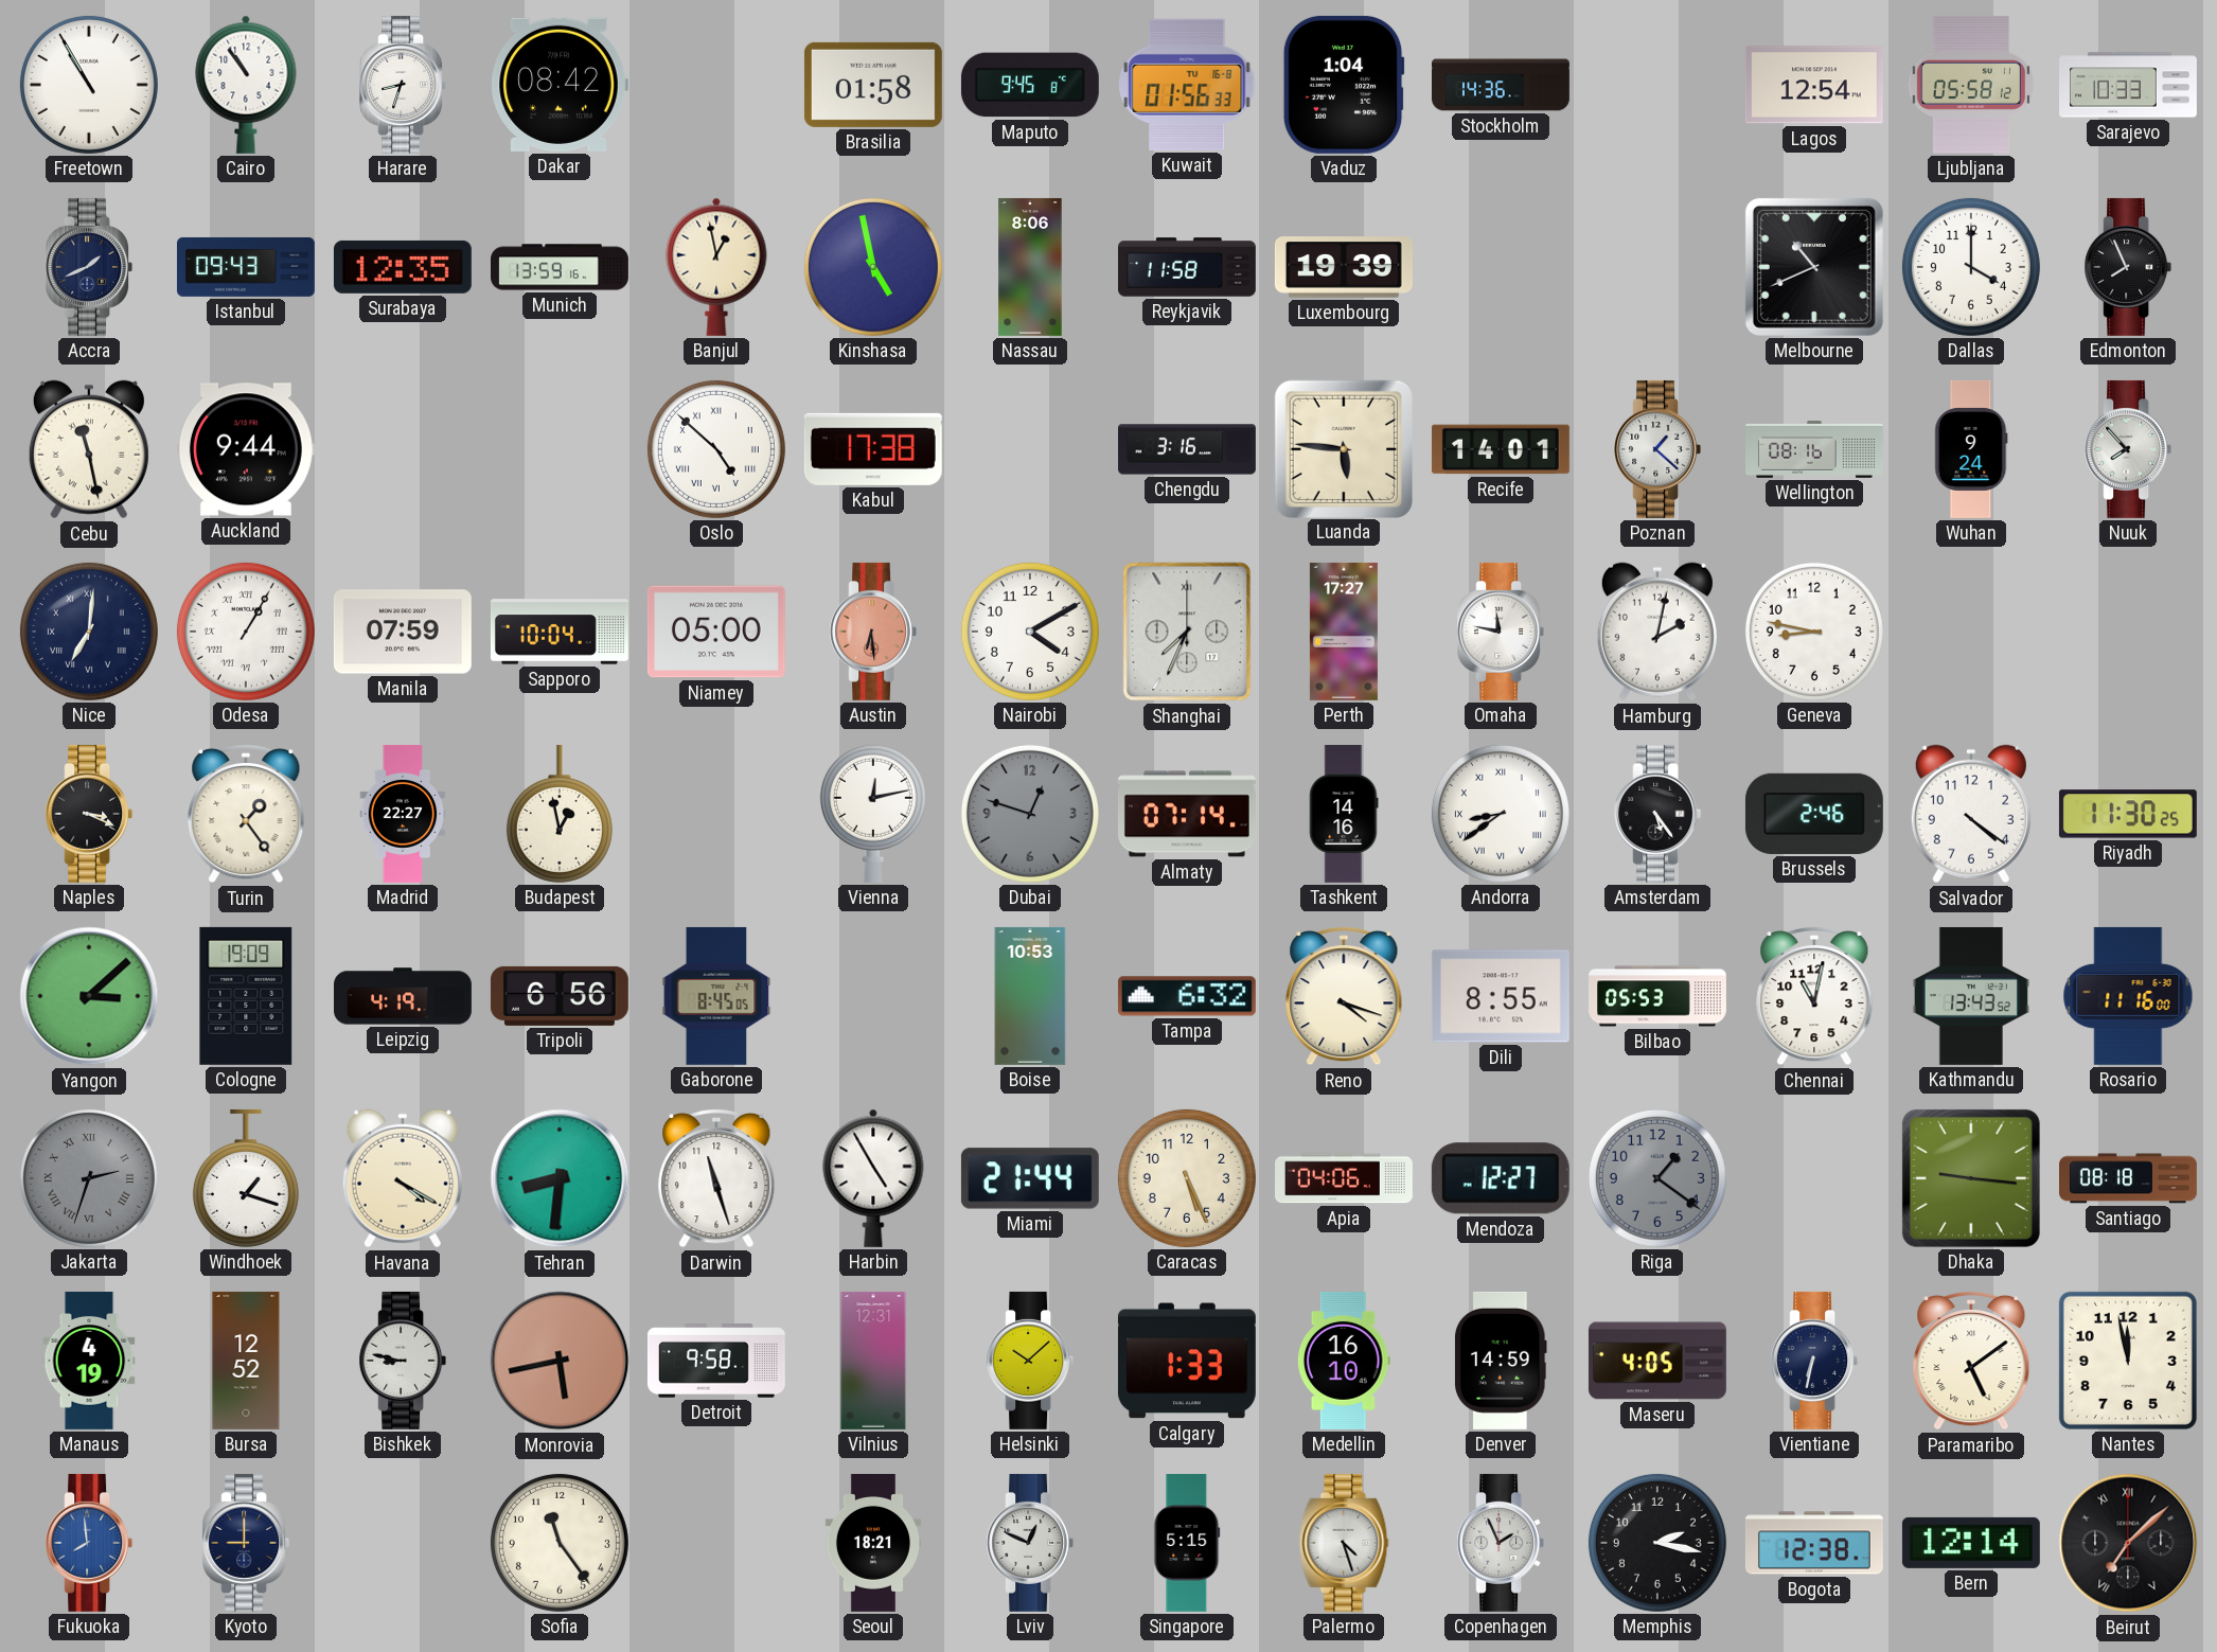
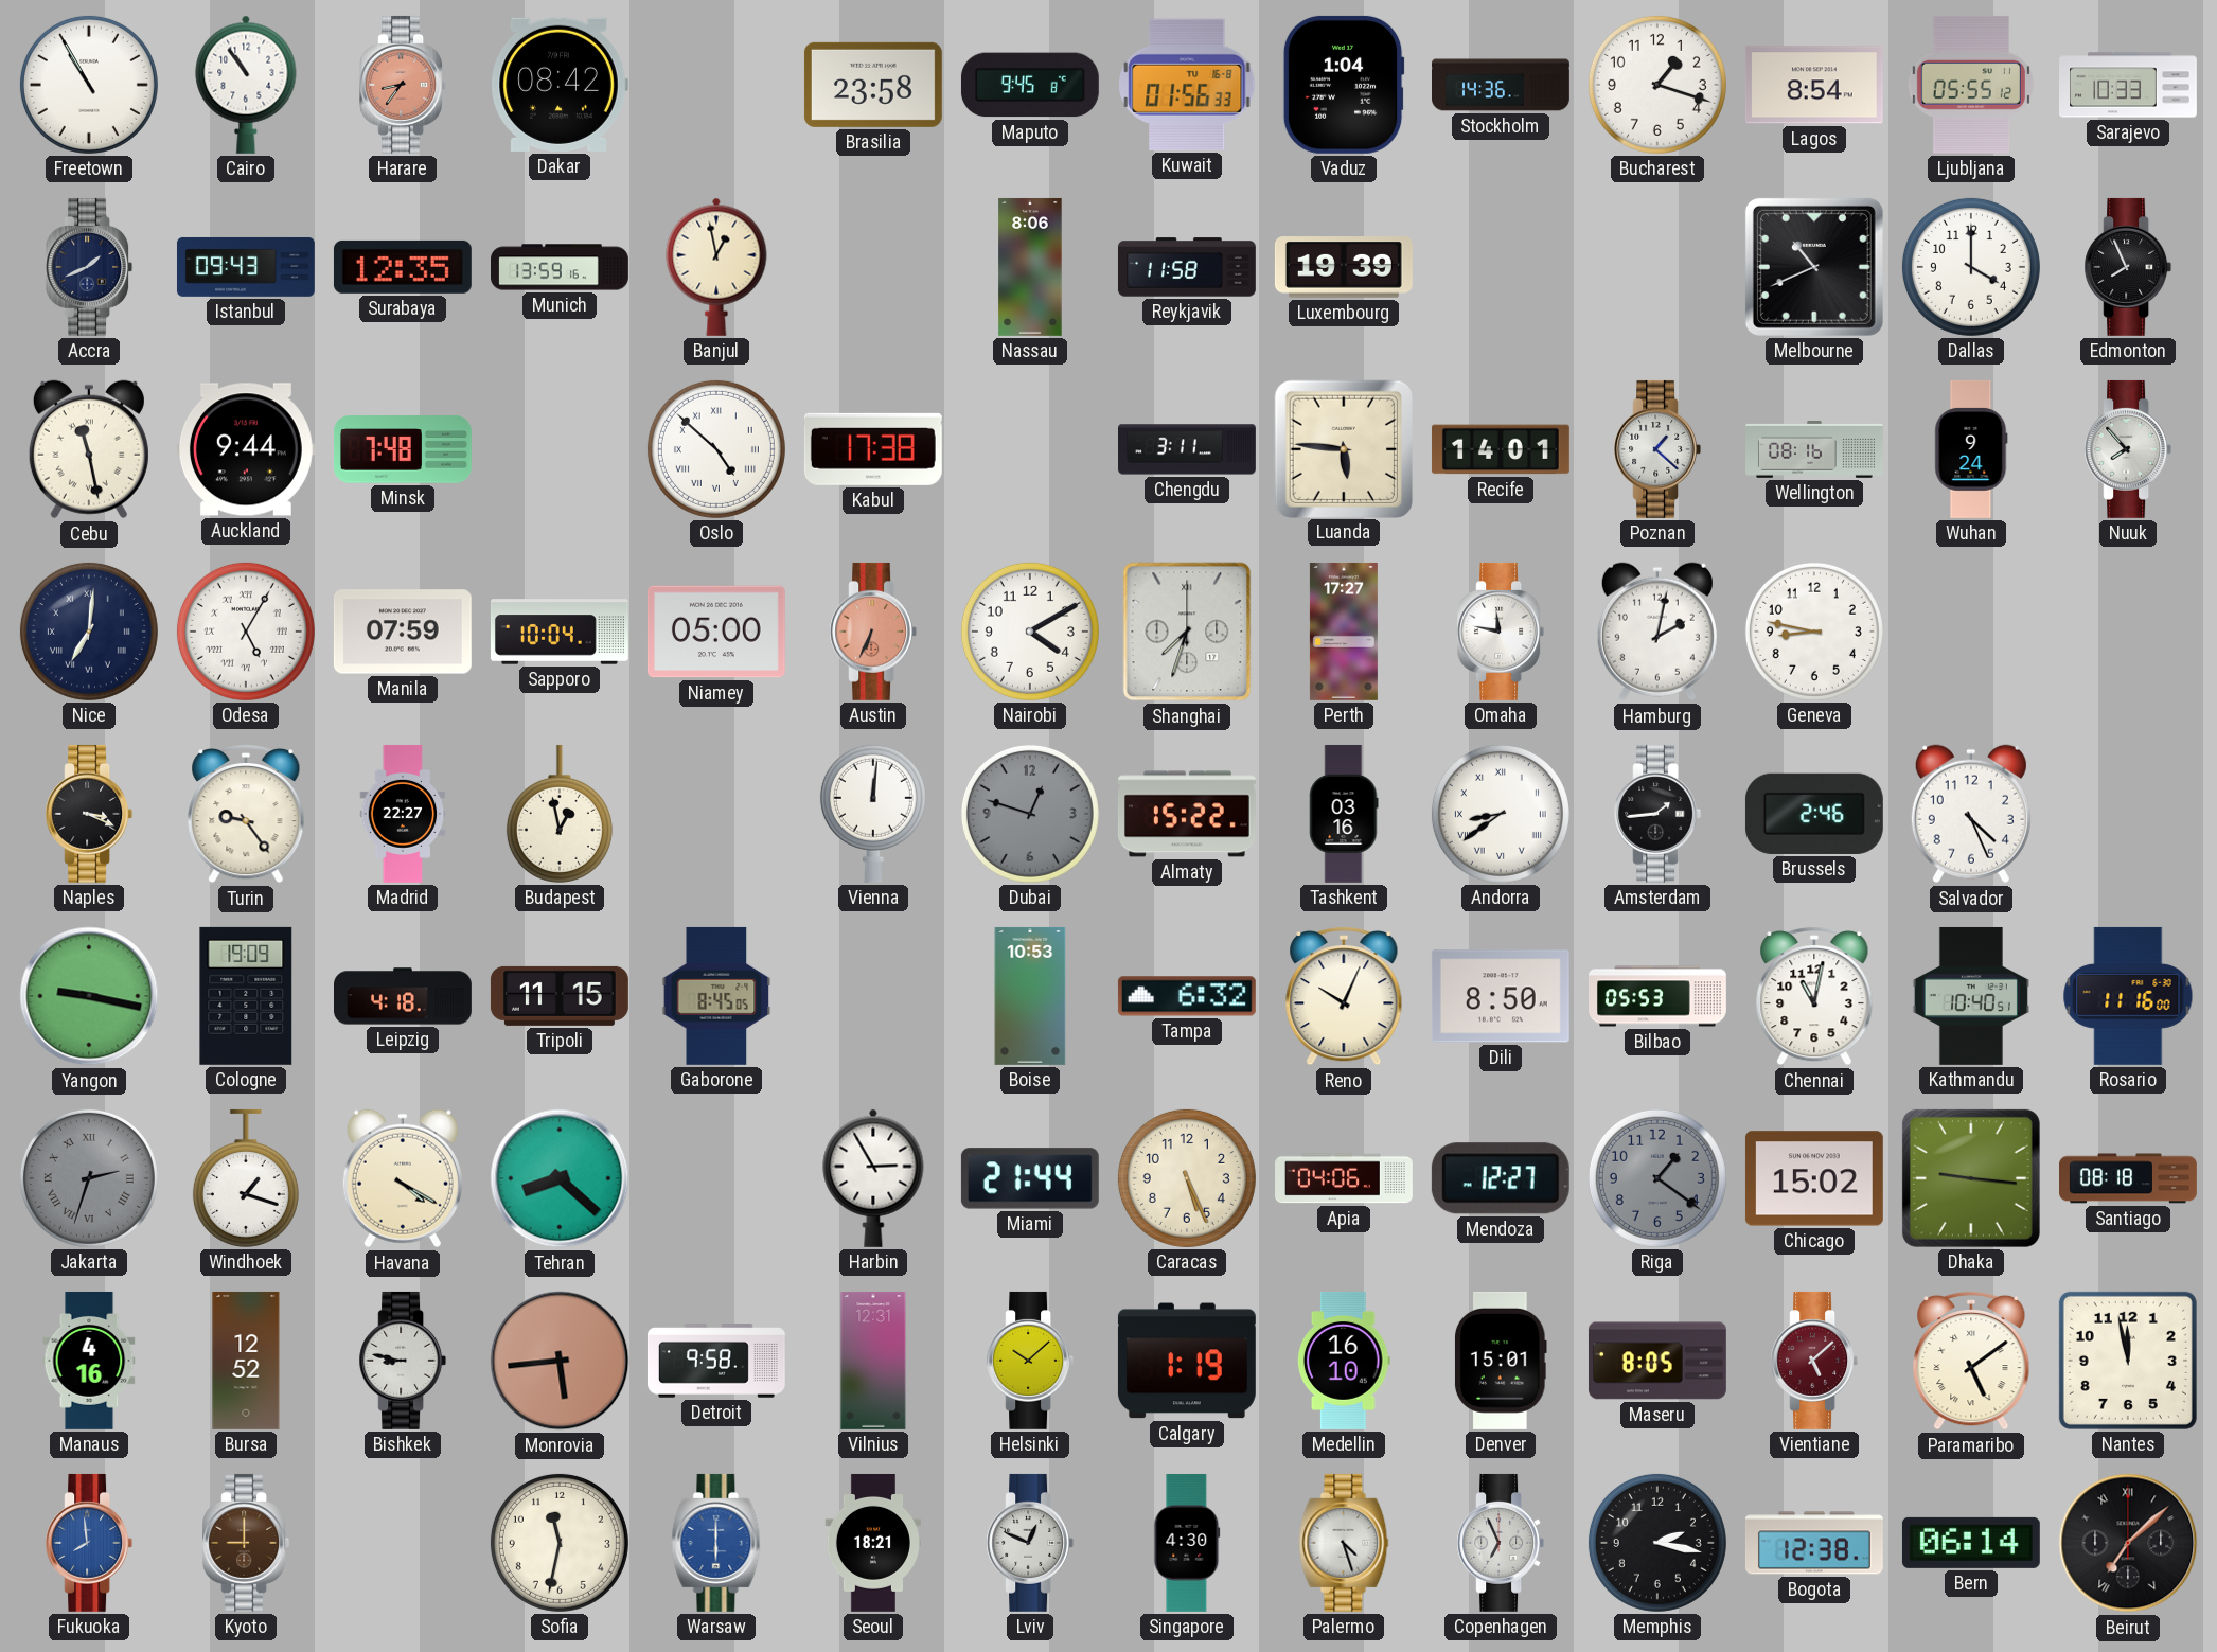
Harare: 8:33 -> 8:36
Harare dial: white -> salmon
Brasilia: 01:58 -> 23:58
Bucharest: none -> 1:18
Lagos: 12:54 -> 8:54
Ljubljana: 05:58 -> 05:55
Kinshasa: 4:58 -> none
Minsk: none -> 7:48
Chengdu: 3:16 -> 3:11
Odesa: 1:05 -> 5:05
Austin: 6:29 -> 6:34
Shanghai: 7:34 -> 7:33
Turin: 1:24 -> 9:24
Vienna: 12:13 -> 12:01
Almaty: 07:14 -> 15:22
Tashkent: 14:16 -> 03:16
Amsterdam: 5:24 -> 1:44
Salvador: 4:21 -> 4:26
Riyadh: 11:30 -> none
Yangon: 3:08 -> 9:17
Leipzig: 4:19 -> 4:18
Tripoli: 6:56 -> 11:15
Reno: 4:18 -> 10:04
Dili: 8:55 -> 8:50
Kathmandu: 13:43 -> 10:40
Tehran: 8:31 -> 8:22
Darwin: 11:27 -> none
Harbin: 4:55 -> 2:55
Chicago: none -> 15:02
Manaus: 4:19 -> 4:16
Monrovia: 5:43 -> 5:44
Calgary: 1:33 -> 1:19
Denver: 14:59 -> 15:01
Maseru: 4:05 -> 8:05
Vientiane: 6:32 -> 5:08
Vientiane dial: navy -> burgundy
Kyoto dial: navy -> brown
Sofia: 11:24 -> 11:32
Warsaw: none -> 6:00
Singapore: 5:15 -> 4:30
Copenhagen: 1:56 -> 6:56
Bern: 12:14 -> 06:14
